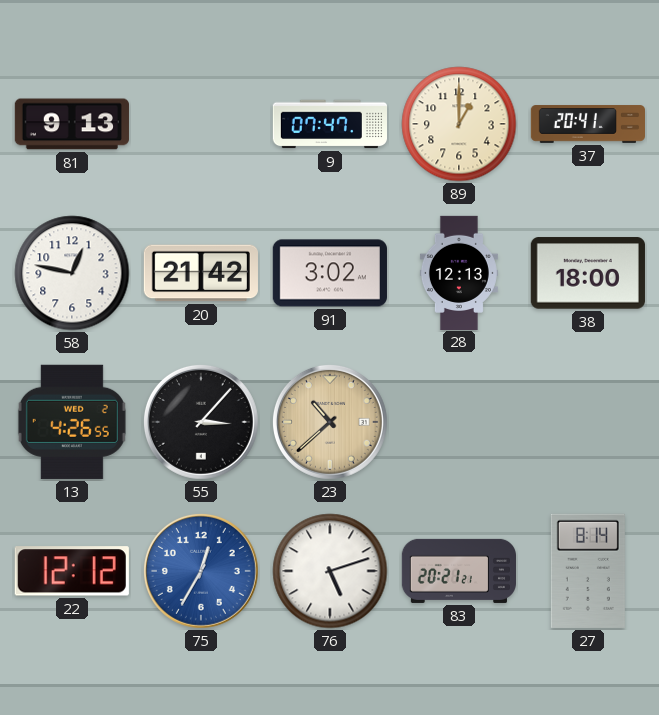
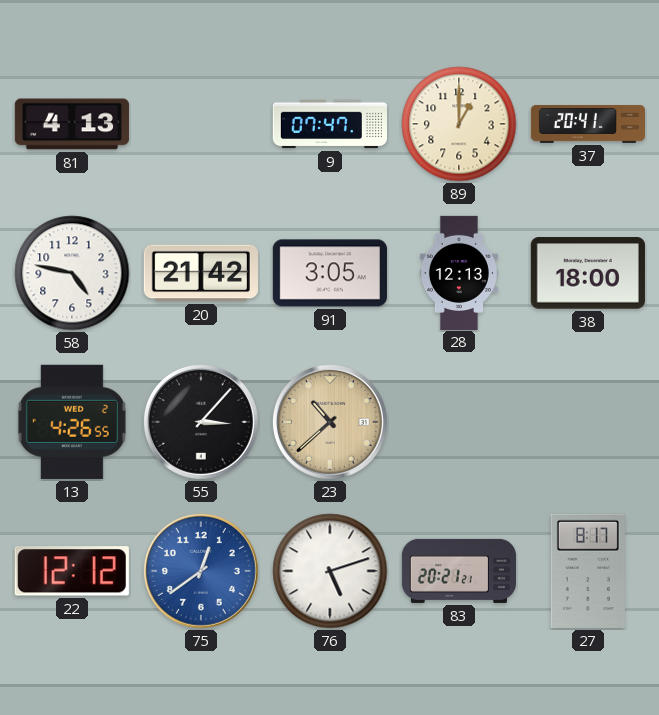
81: 9:13 -> 4:13
58: 12:47 -> 4:47
91: 3:02 -> 3:05
75: 12:35 -> 12:39
27: 8:14 -> 8:17
